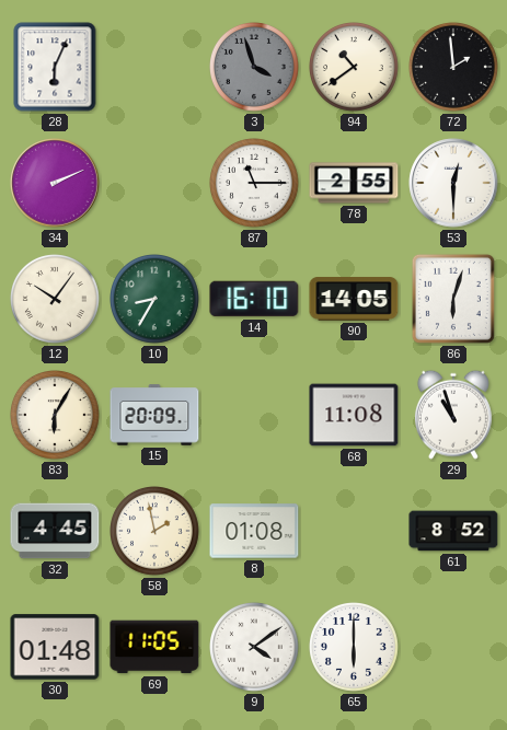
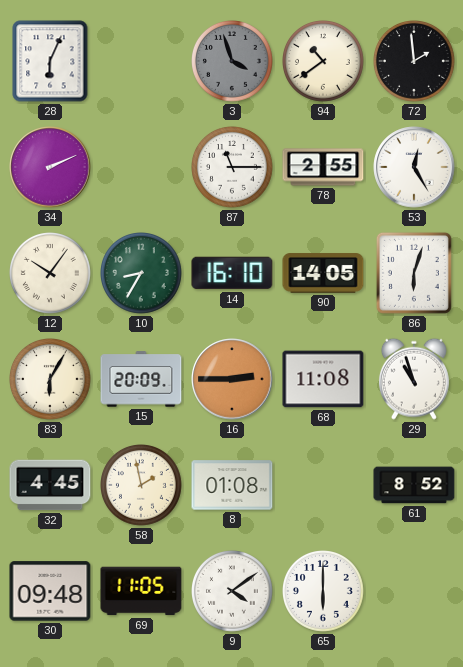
53: 12:30 -> 12:25
16: none -> 2:45
30: 01:48 -> 09:48
